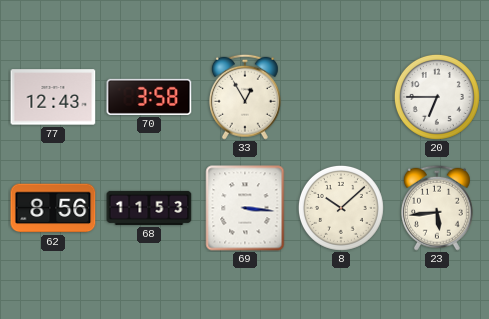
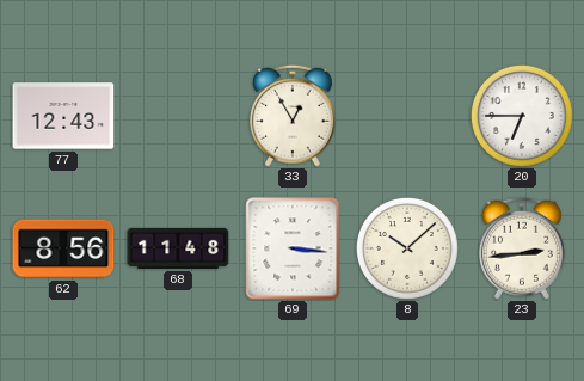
70: 3:58 -> none
68: 11:53 -> 11:48
23: 5:44 -> 2:44
